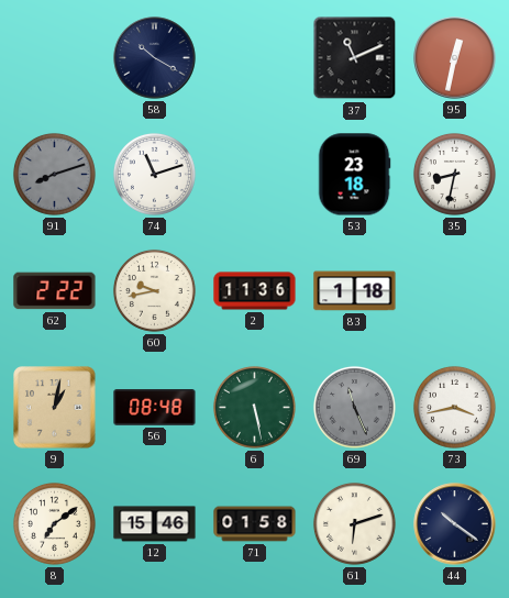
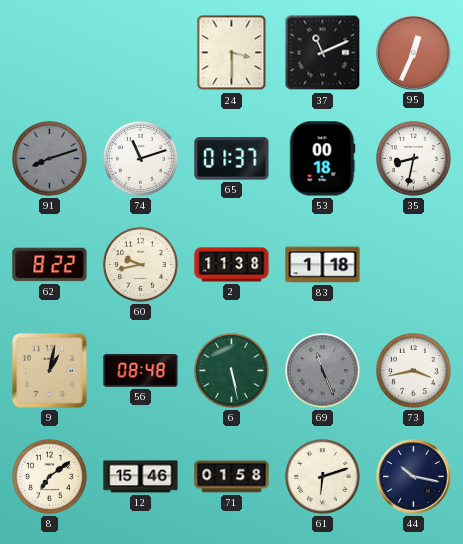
58: 10:20 -> none
24: none -> 3:30
95: 12:32 -> 12:34
65: none -> 01:37
53: 23:18 -> 00:18
62: 2:22 -> 8:22
2: 11:36 -> 11:38
44: 10:21 -> 10:17
